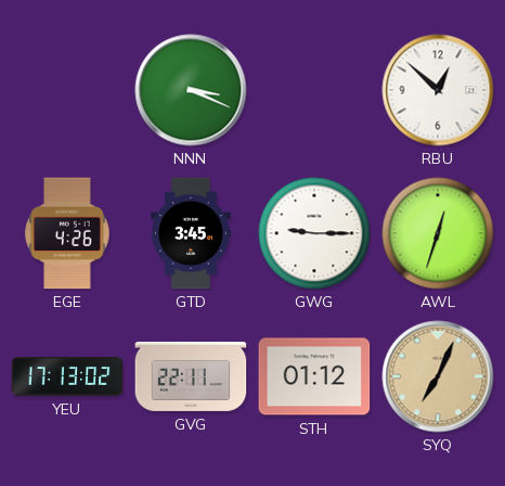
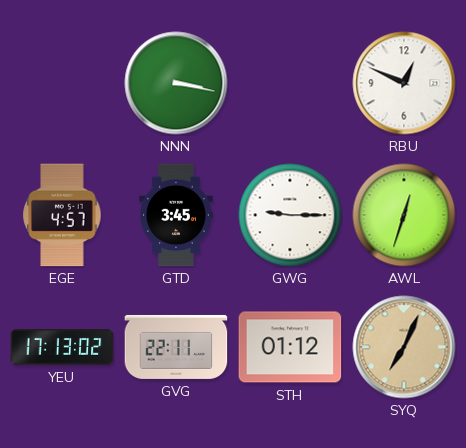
NNN: 3:19 -> 3:17
RBU: 12:52 -> 12:49
EGE: 4:26 -> 4:57
